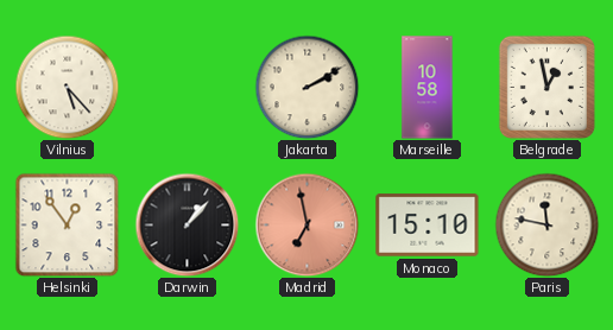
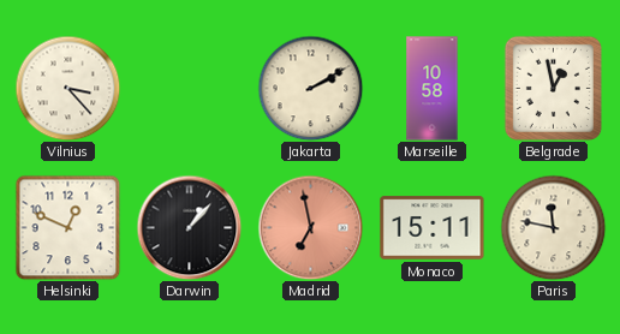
Vilnius: 5:23 -> 3:23
Helsinki: 12:54 -> 12:49
Monaco: 15:10 -> 15:11
